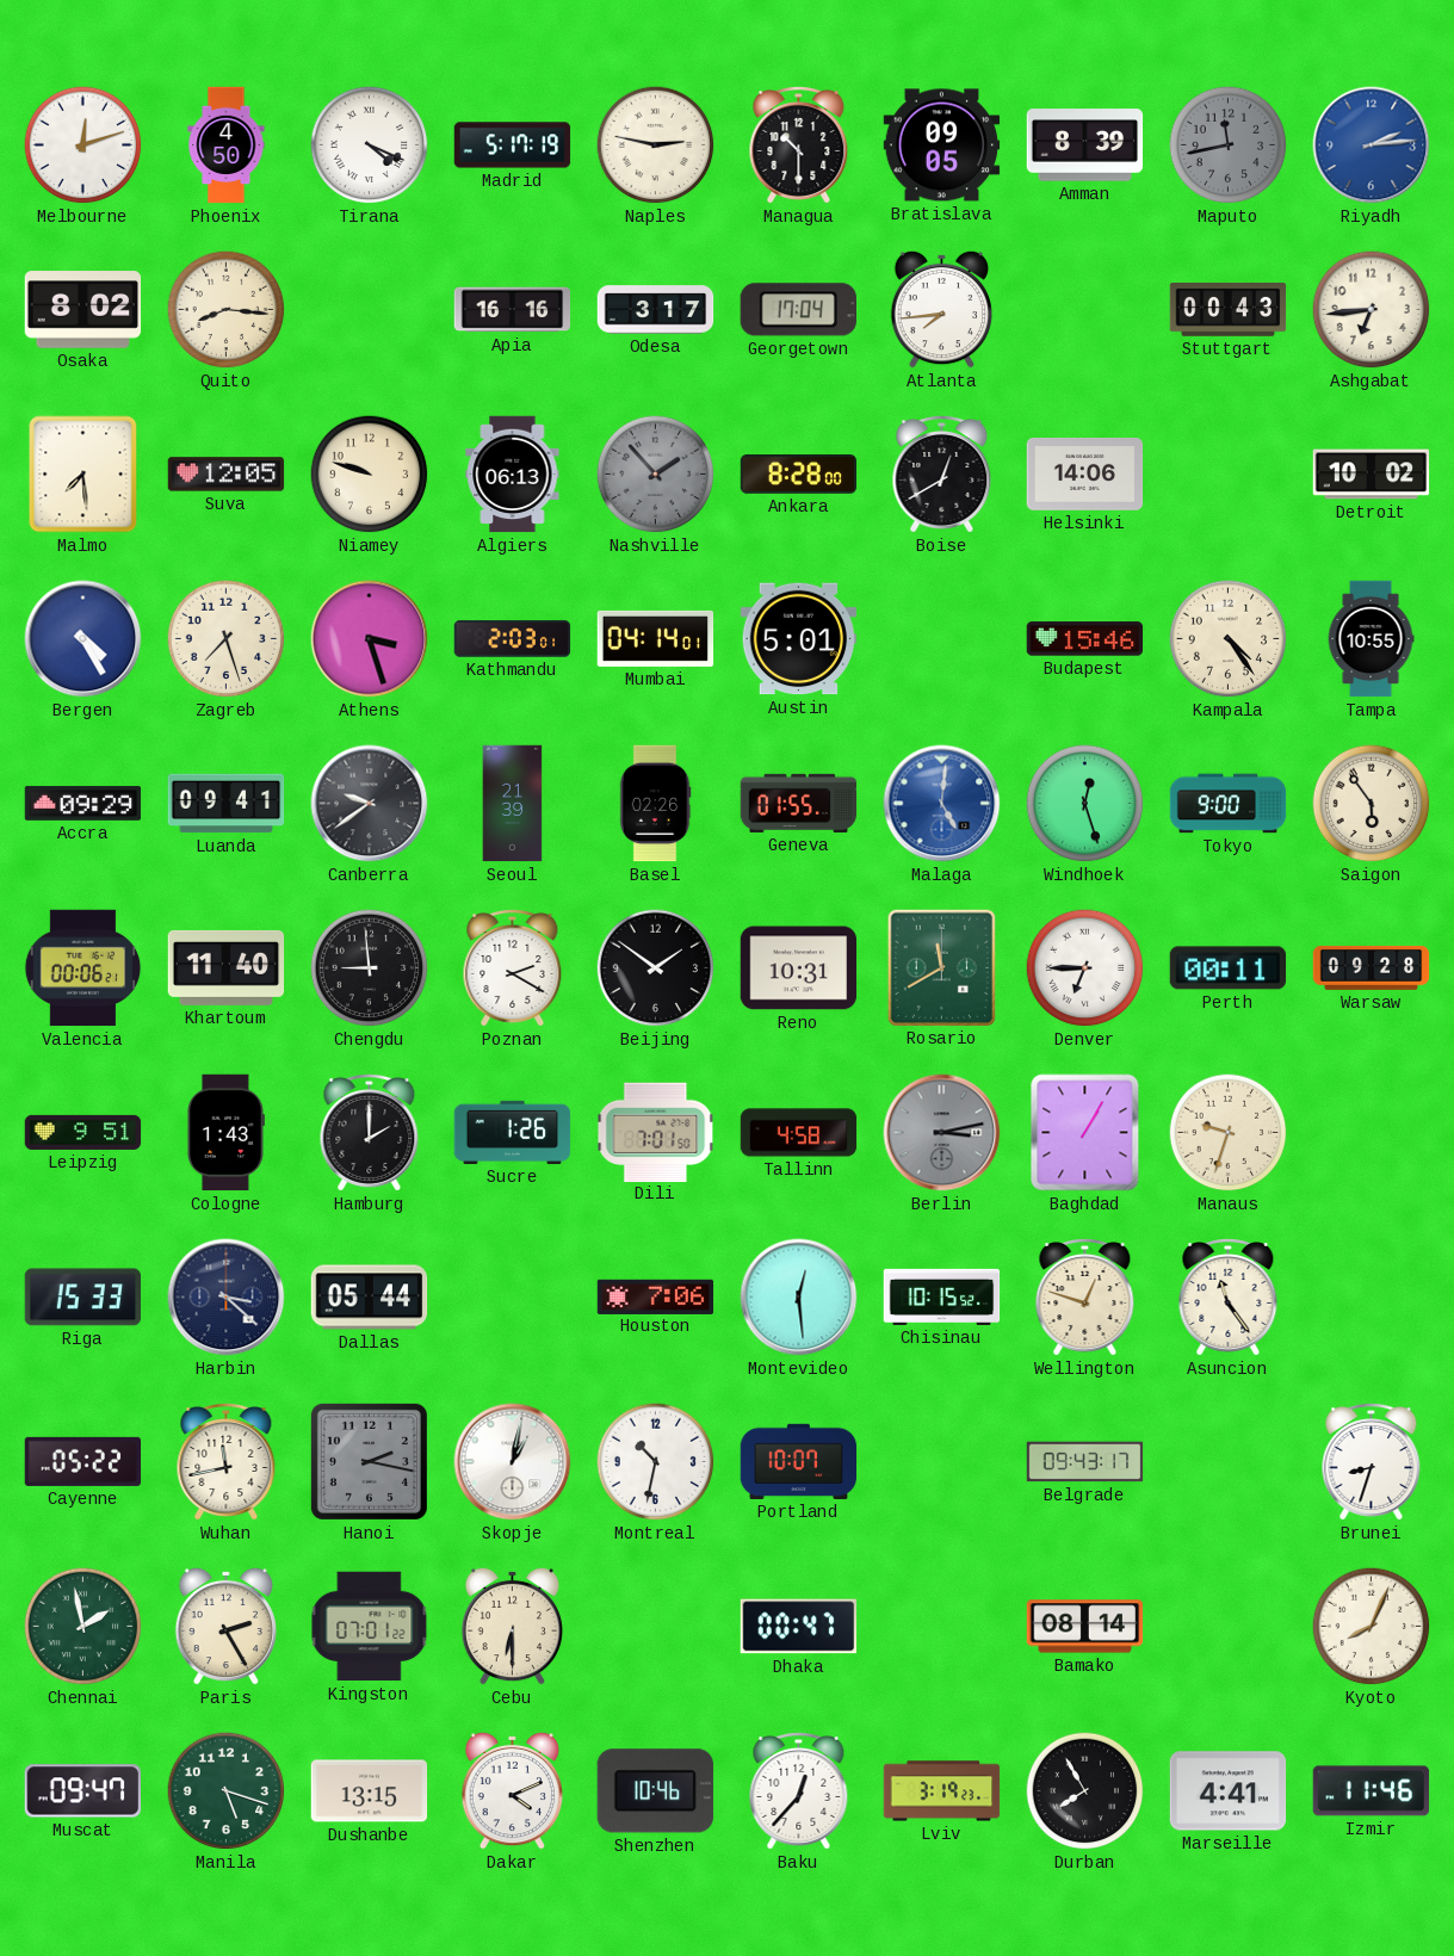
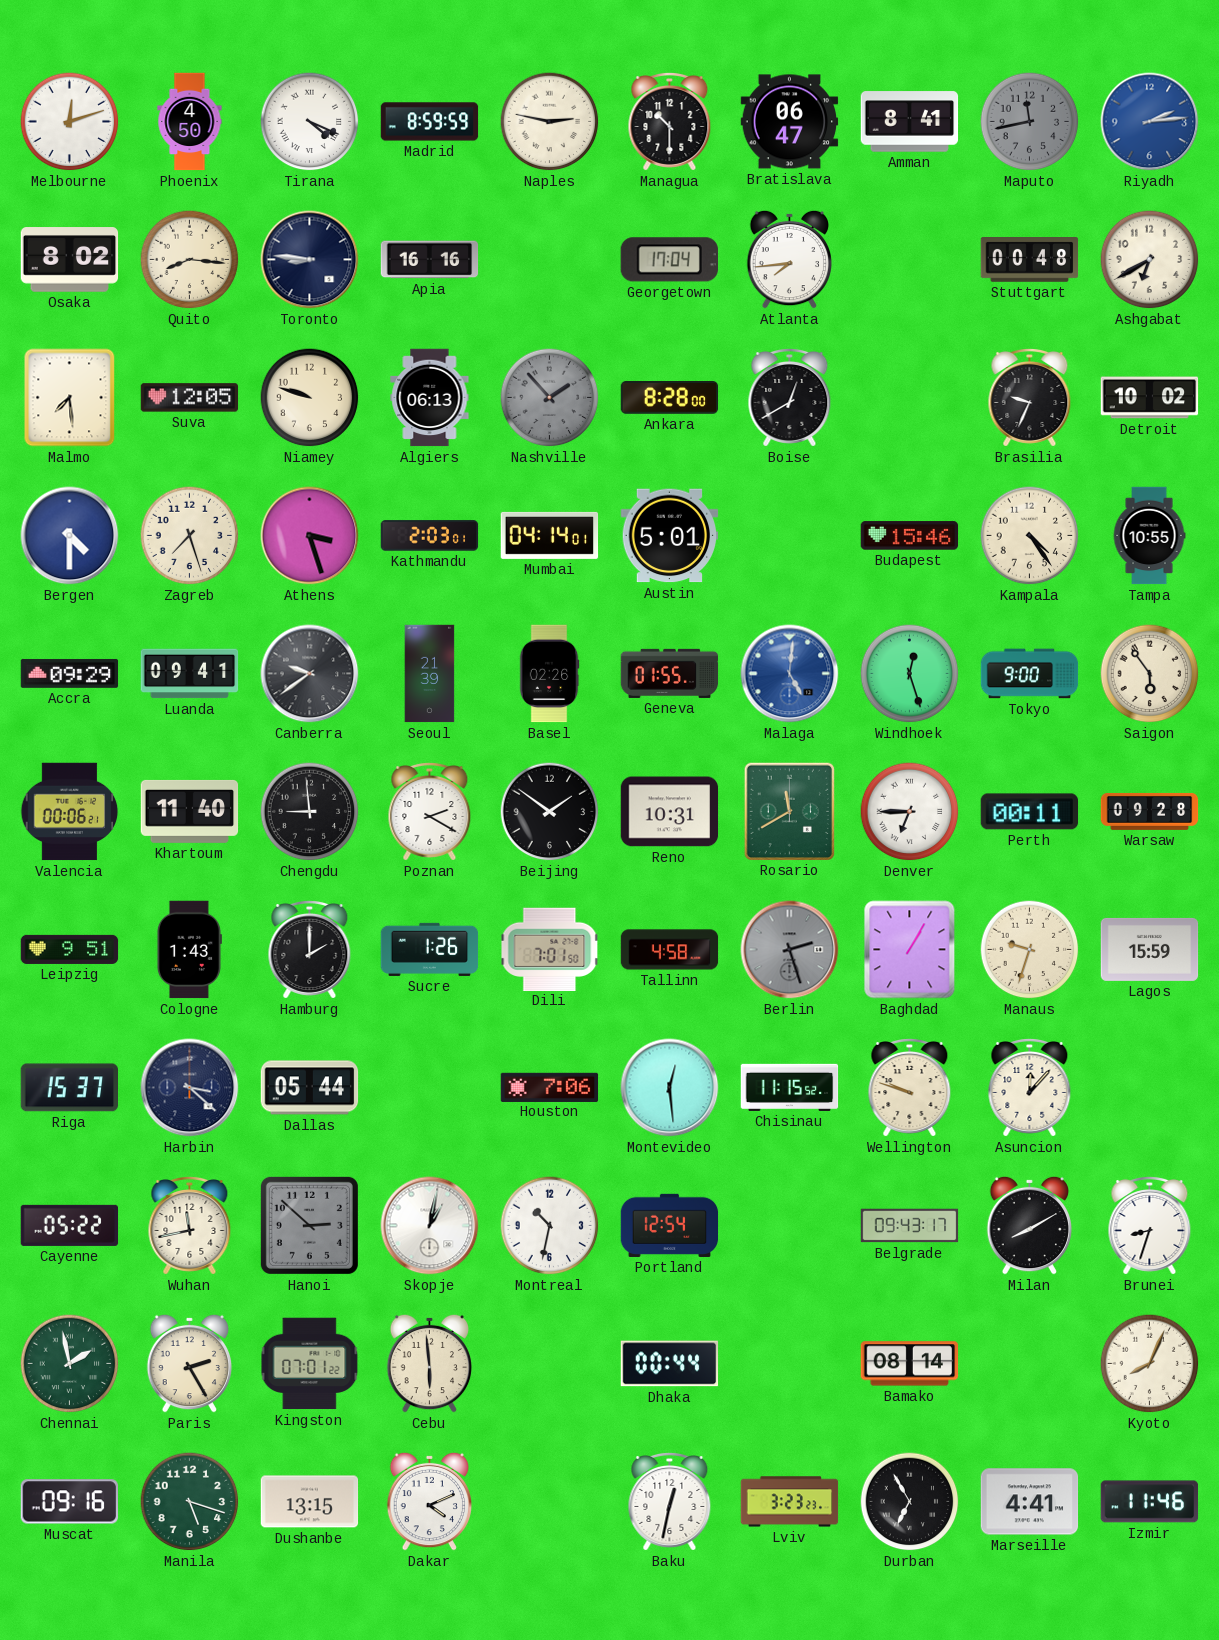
Madrid: 5:17 -> 8:59
Bratislava: 09:05 -> 06:47
Amman: 8:39 -> 8:41
Toronto: none -> 8:46
Odesa: 3:17 -> none
Stuttgart: 00:43 -> 00:48
Ashgabat: 6:44 -> 6:40
Helsinki: 14:06 -> none
Brasilia: none -> 9:34
Bergen: 4:25 -> 4:30
Berlin: 3:13 -> 2:27
Lagos: none -> 15:59
Riga: 15:33 -> 15:37
Chisinau: 10:15 -> 11:15
Wellington: 12:48 -> 9:48
Asuncion: 11:24 -> 12:07
Hanoi: 2:17 -> 2:52
Portland: 10:07 -> 12:54
Milan: none -> 8:10
Cebu: 6:30 -> 5:59
Dhaka: 00:47 -> 00:44
Muscat: 09:47 -> 09:16
Shenzhen: 10:46 -> none
Baku: 12:37 -> 12:32
Lviv: 3:19 -> 3:23
Durban: 7:55 -> 6:55
